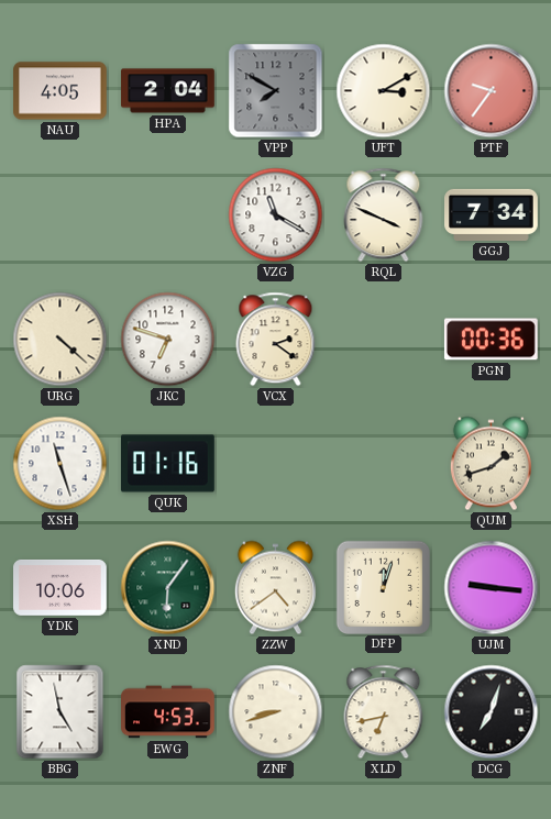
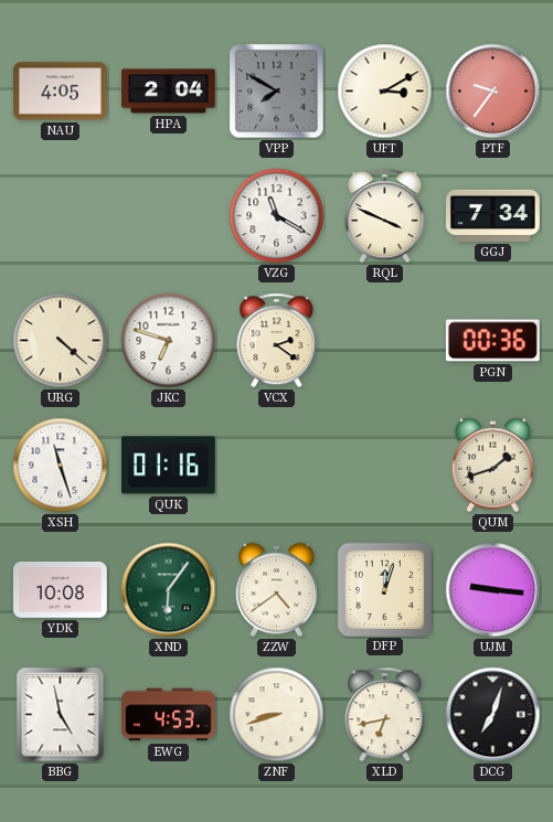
YDK: 10:06 -> 10:08
